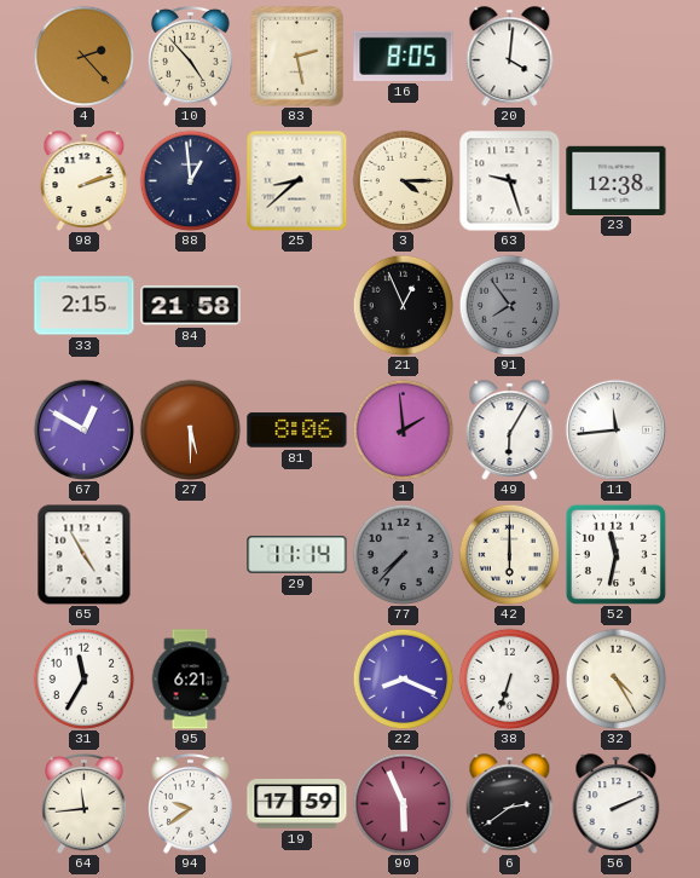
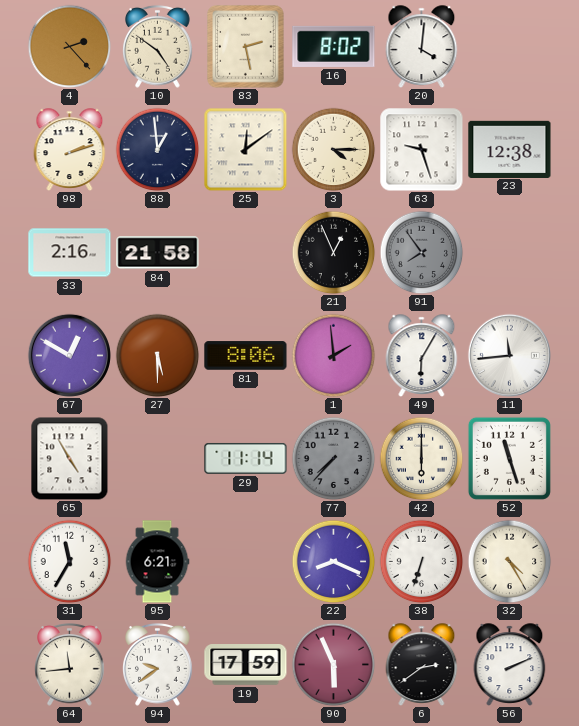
10: 4:53 -> 4:51
16: 8:05 -> 8:02
25: 8:38 -> 12:09
33: 2:15 -> 2:16
52: 11:32 -> 11:27
